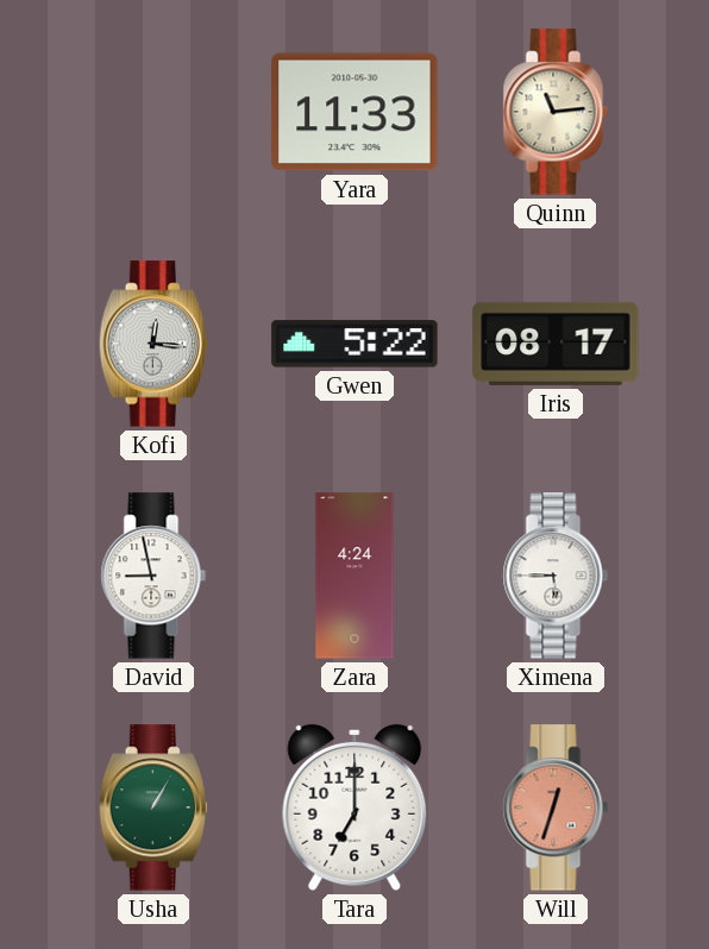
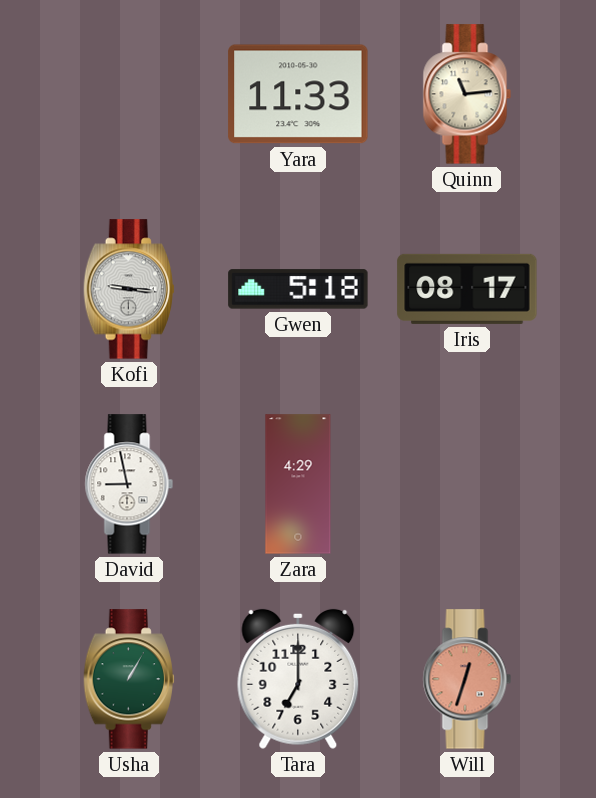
Kofi: 12:16 -> 9:16
Gwen: 5:22 -> 5:18
Zara: 4:24 -> 4:29
Ximena: 5:45 -> none
